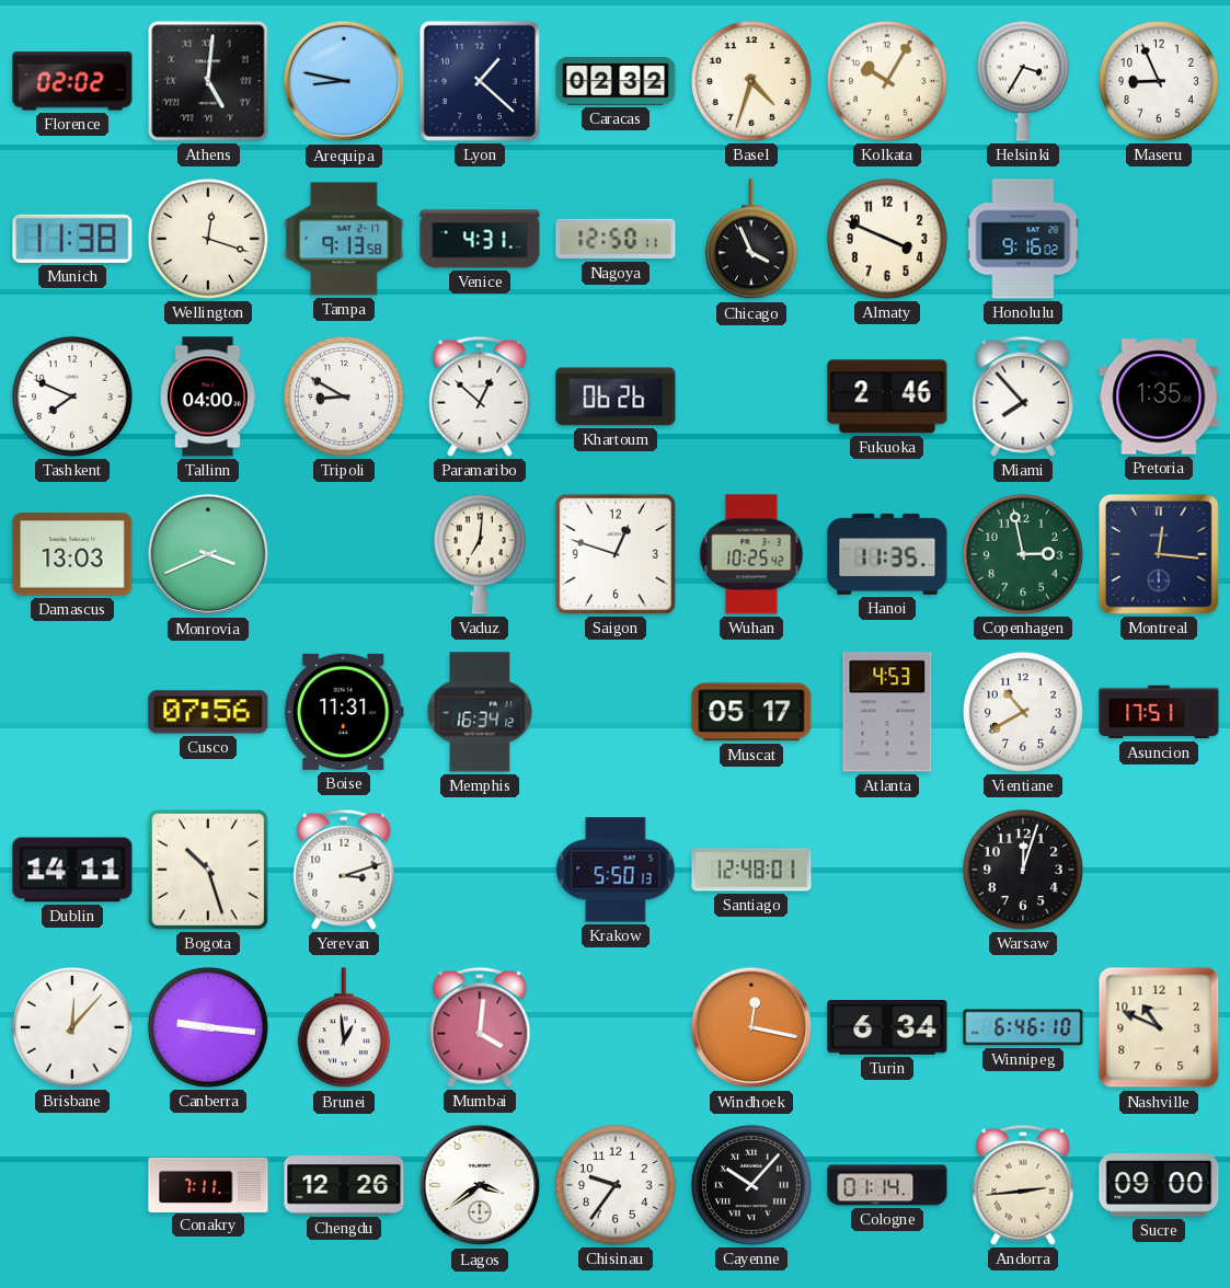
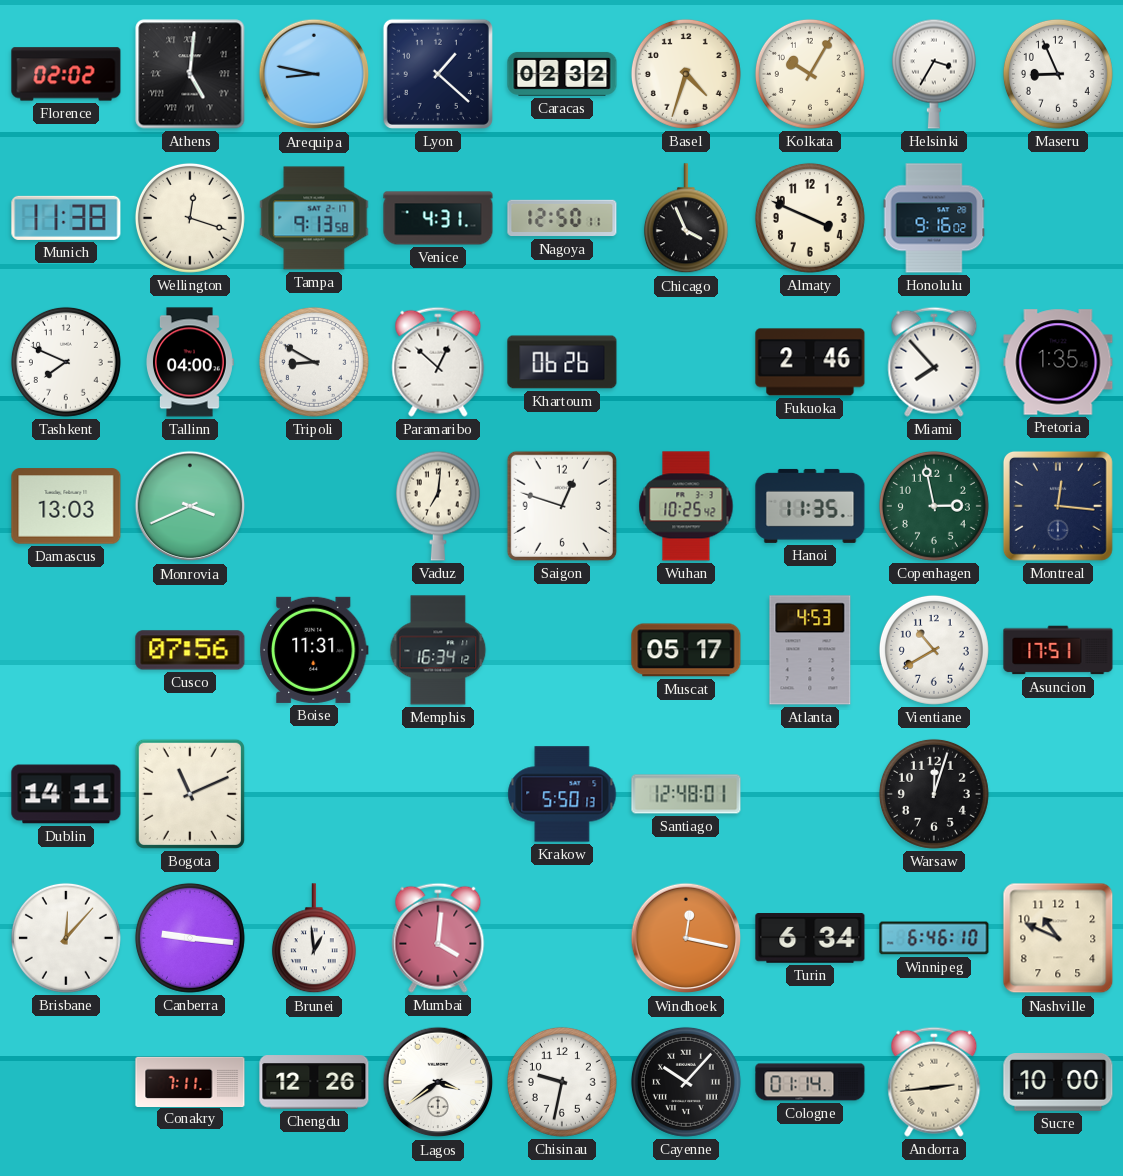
Bogota: 10:27 -> 11:11
Yerevan: 3:12 -> none
Chisinau: 9:36 -> 9:32
Sucre: 09:00 -> 10:00
